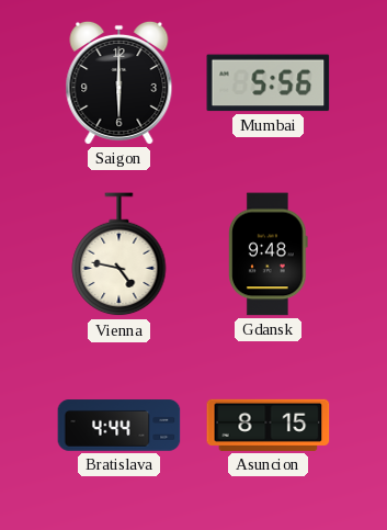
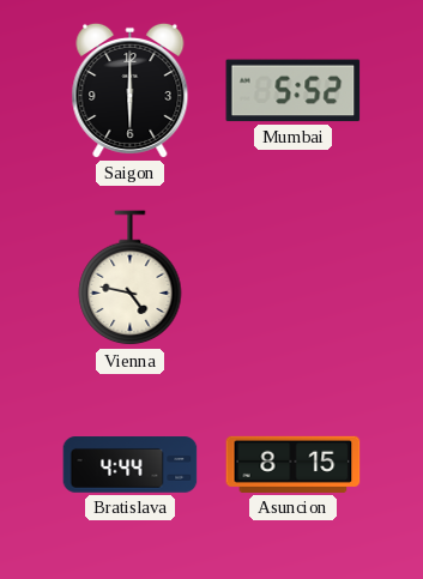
Mumbai: 5:56 -> 5:52
Gdansk: 9:48 -> none
